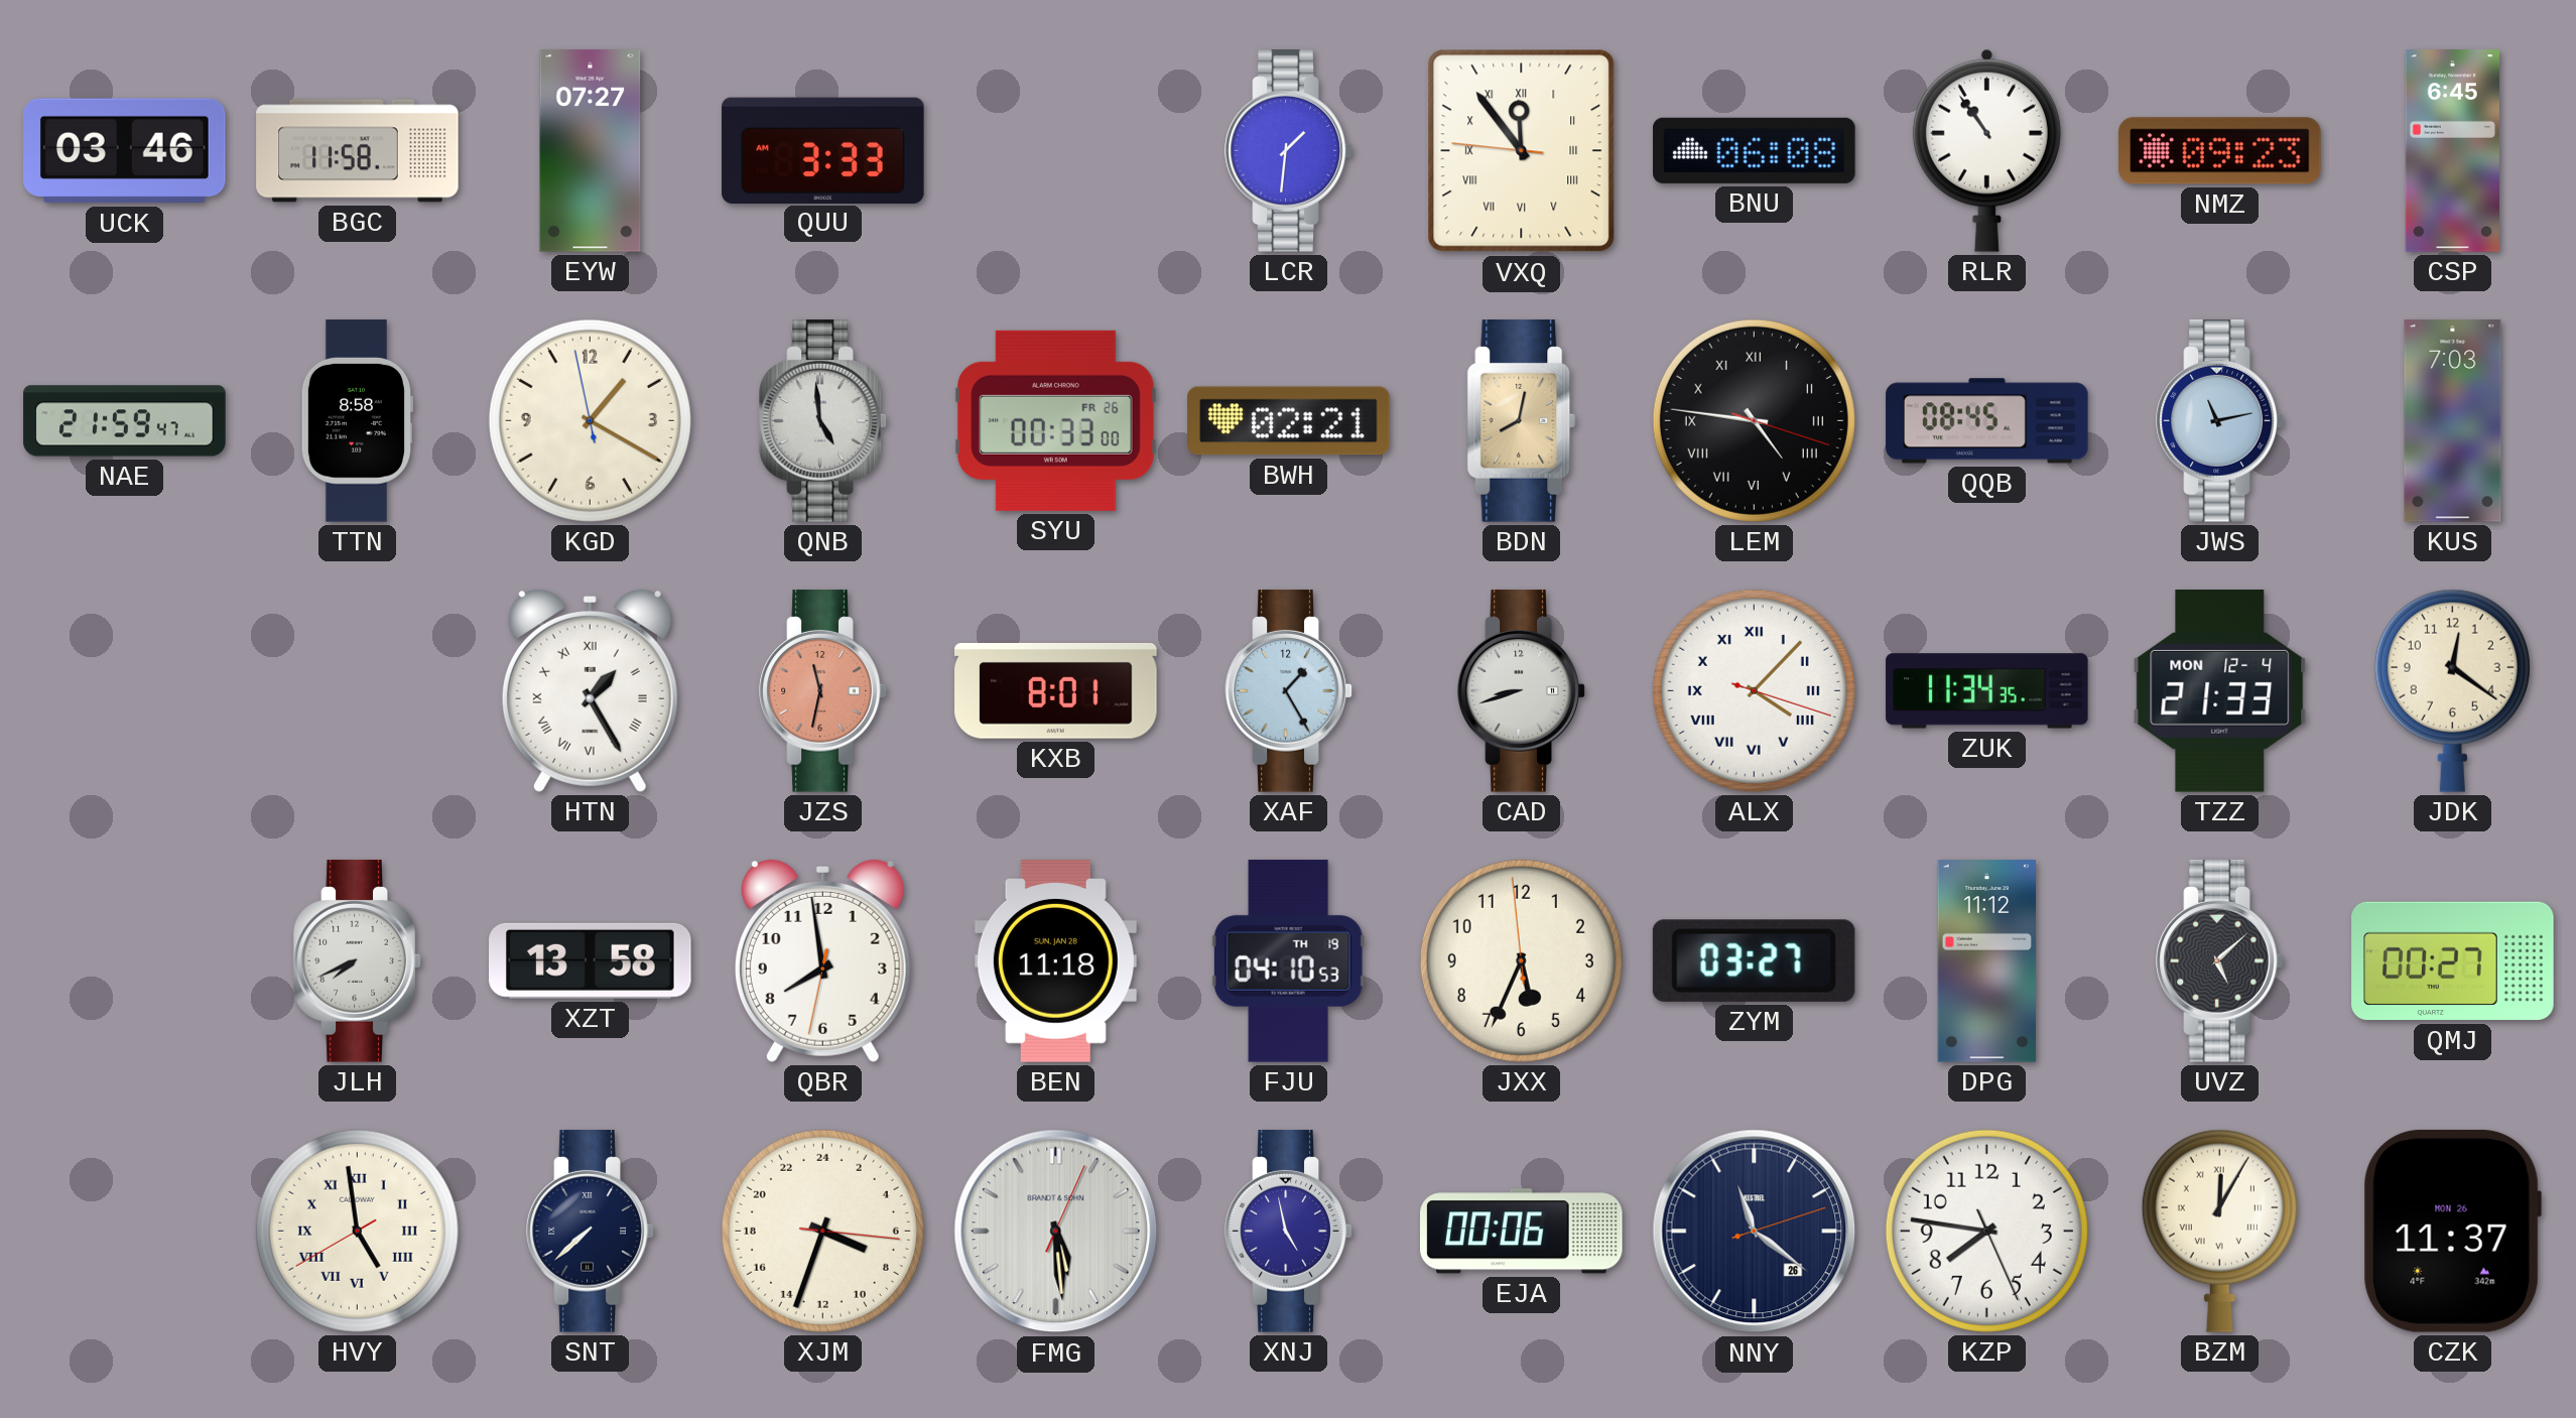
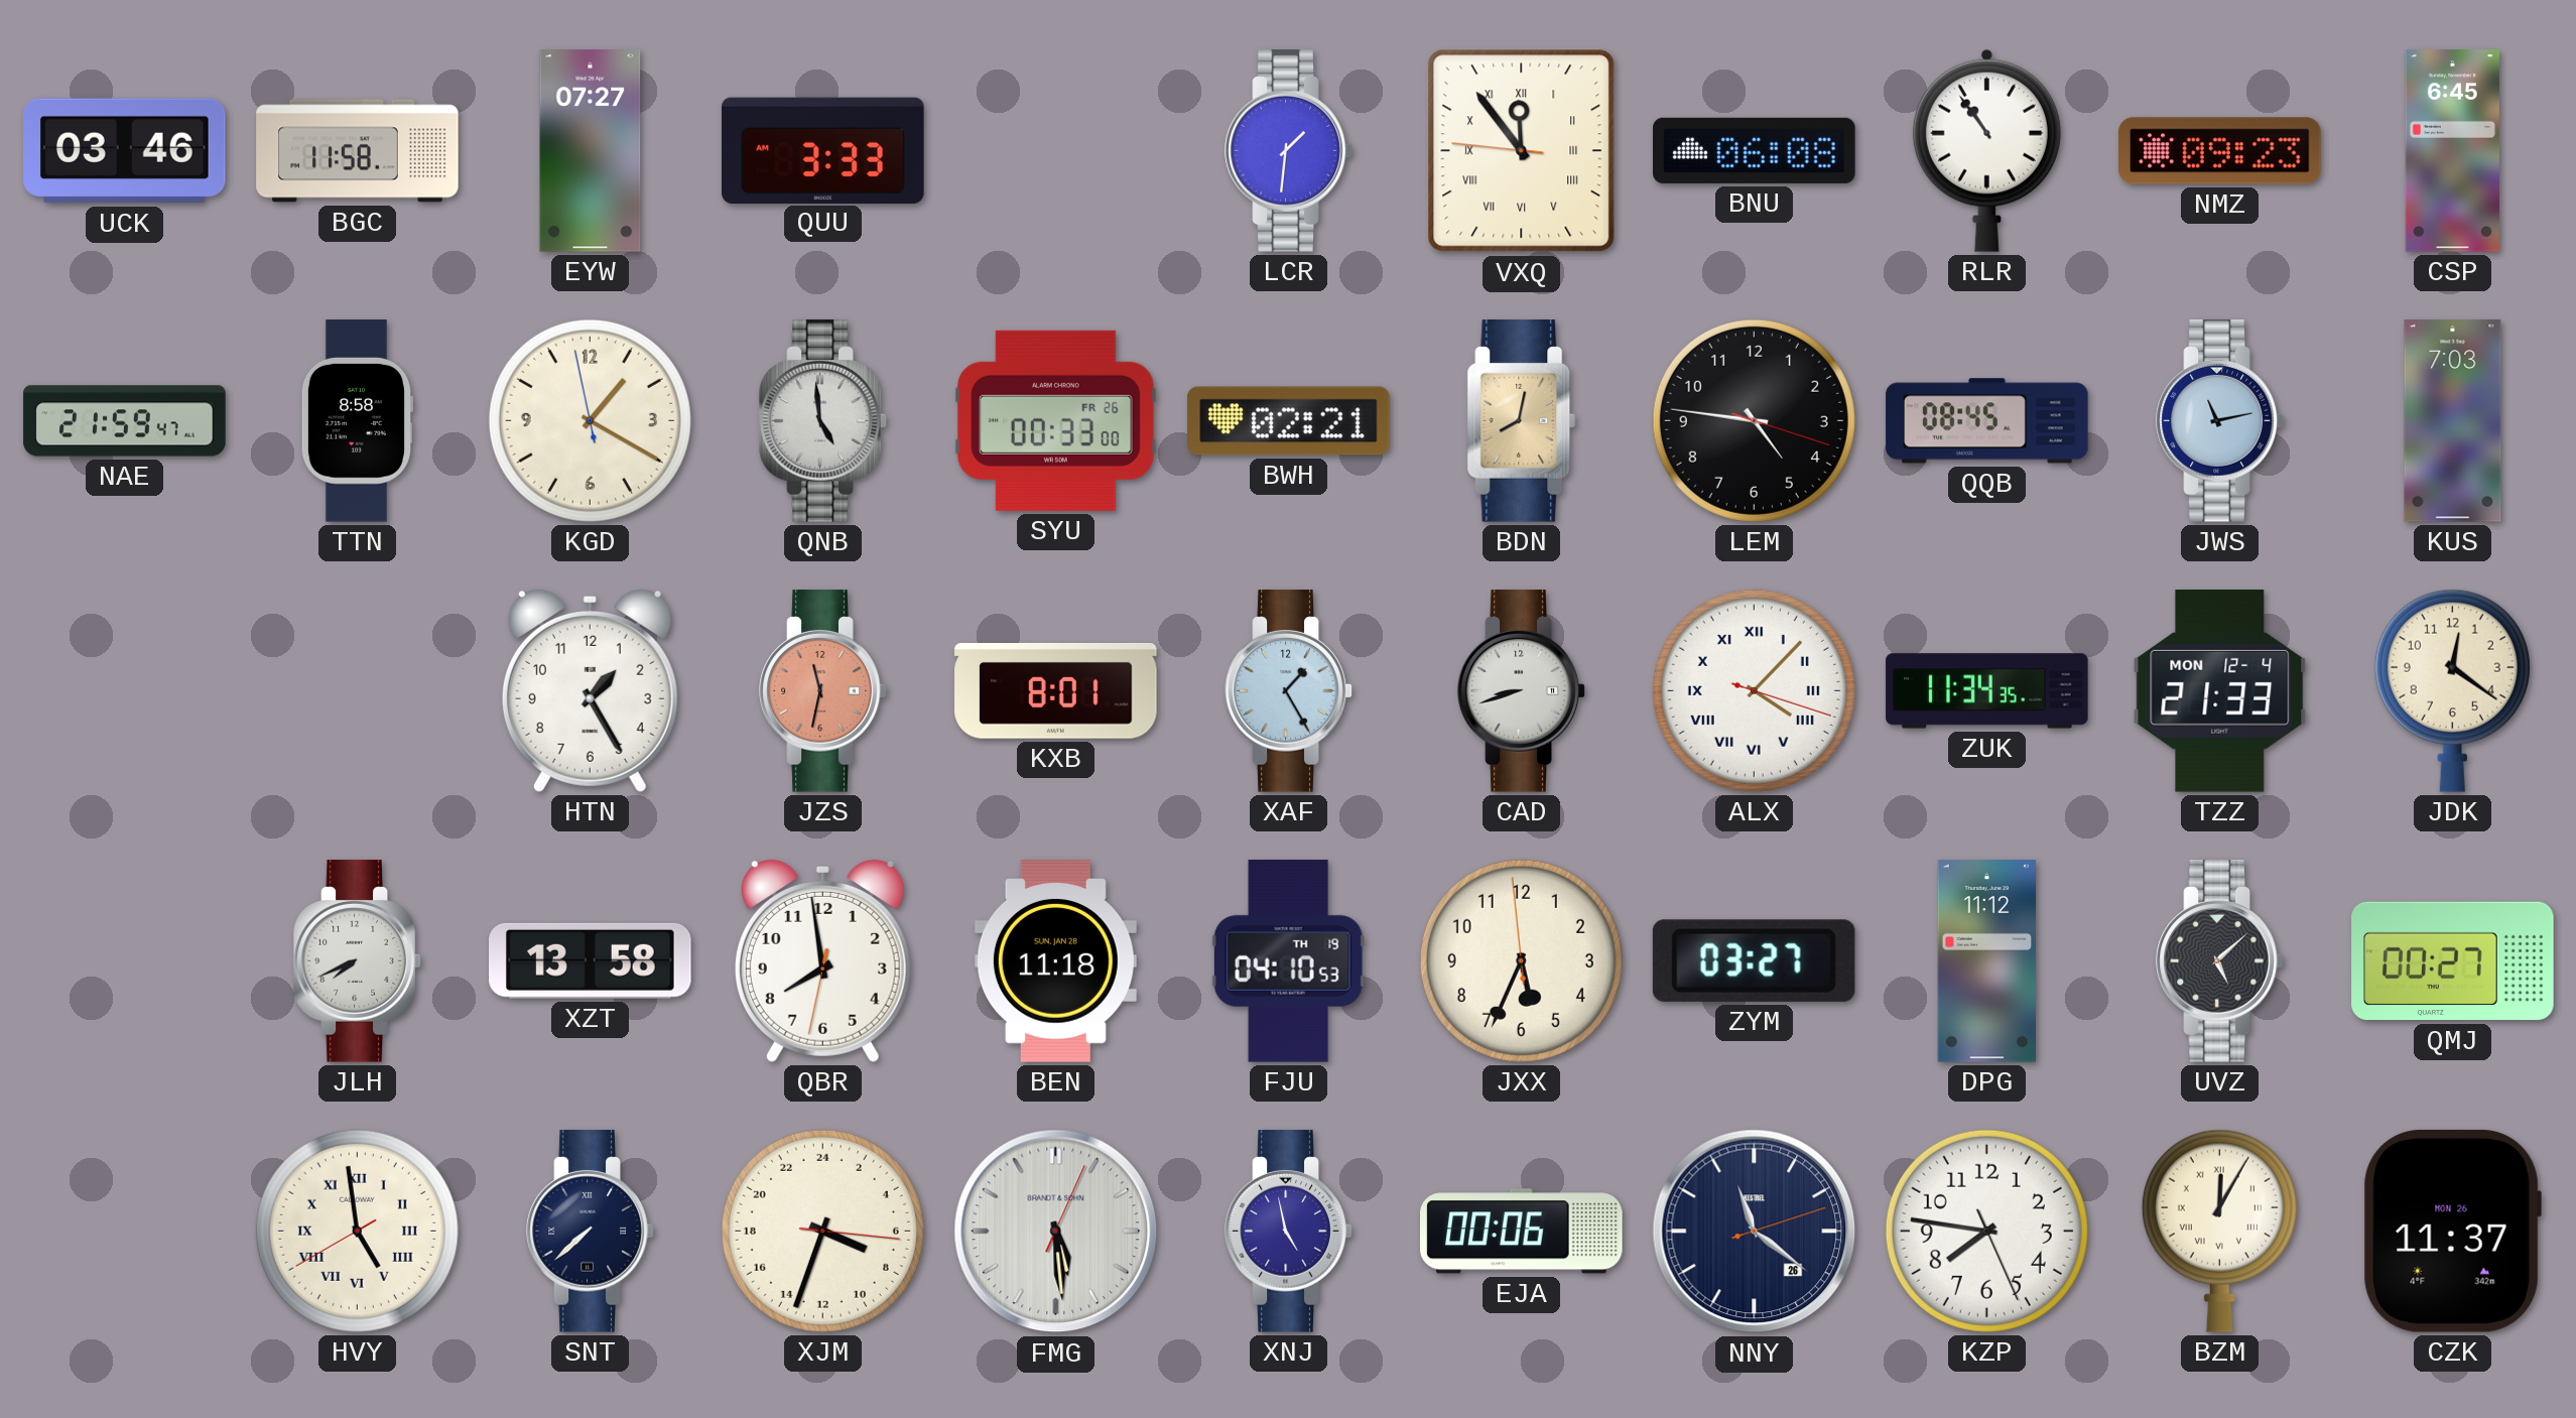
LEM numerals: Roman -> Arabic
HTN numerals: Roman -> Arabic
